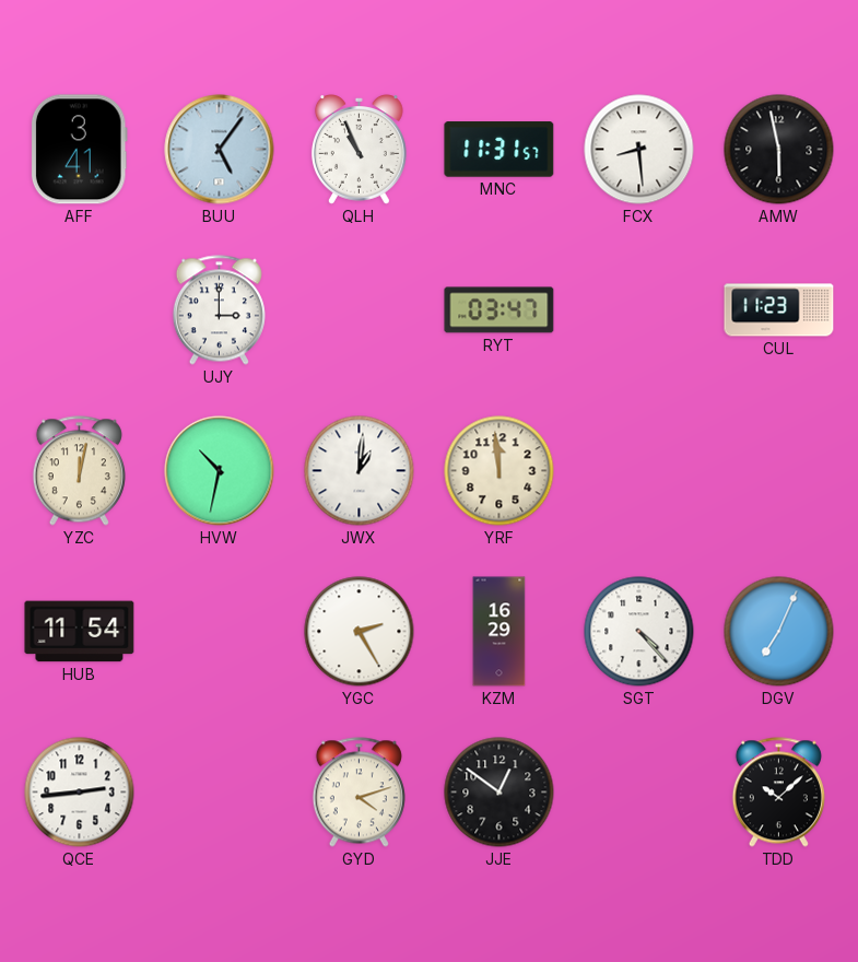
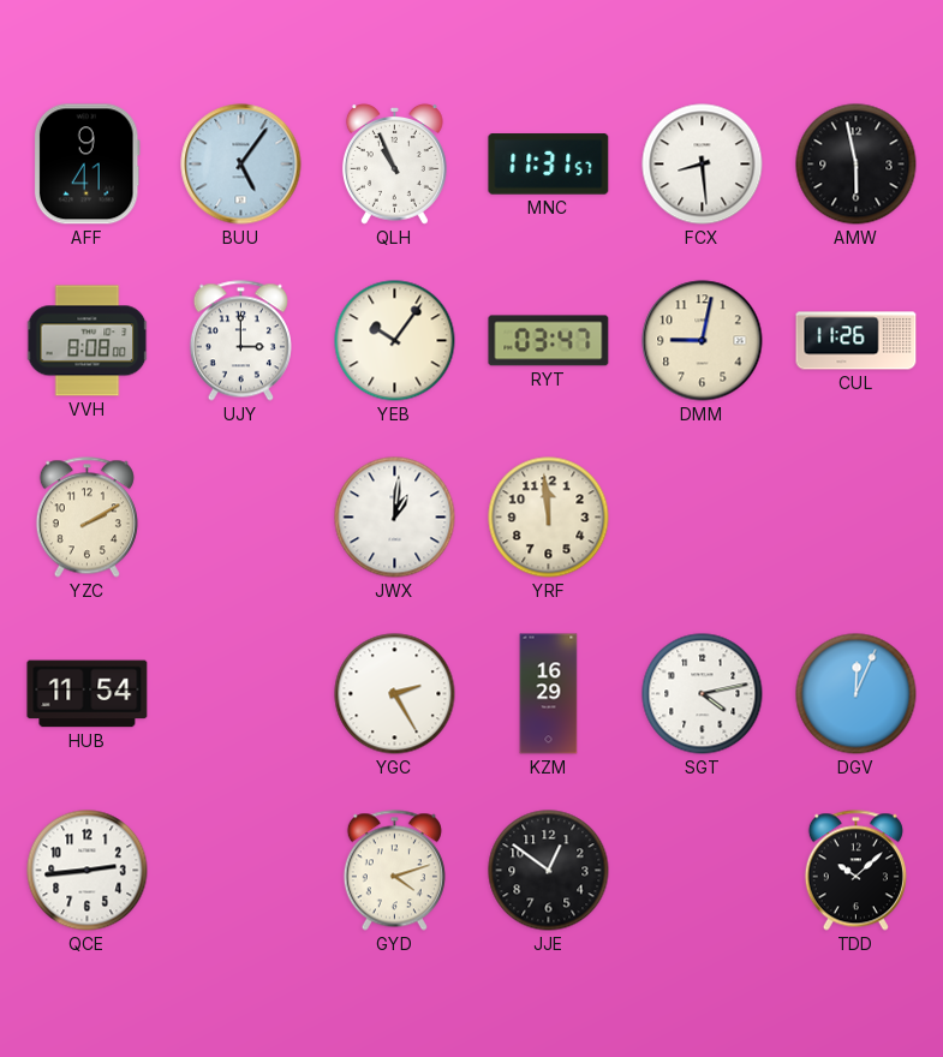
AFF: 3:41 -> 9:41
VVH: none -> 8:08
YEB: none -> 10:06
DMM: none -> 9:02
CUL: 11:23 -> 11:26
YZC: 12:02 -> 2:10
HVW: 10:32 -> none
SGT: 4:23 -> 4:13
DGV: 7:04 -> 12:04
